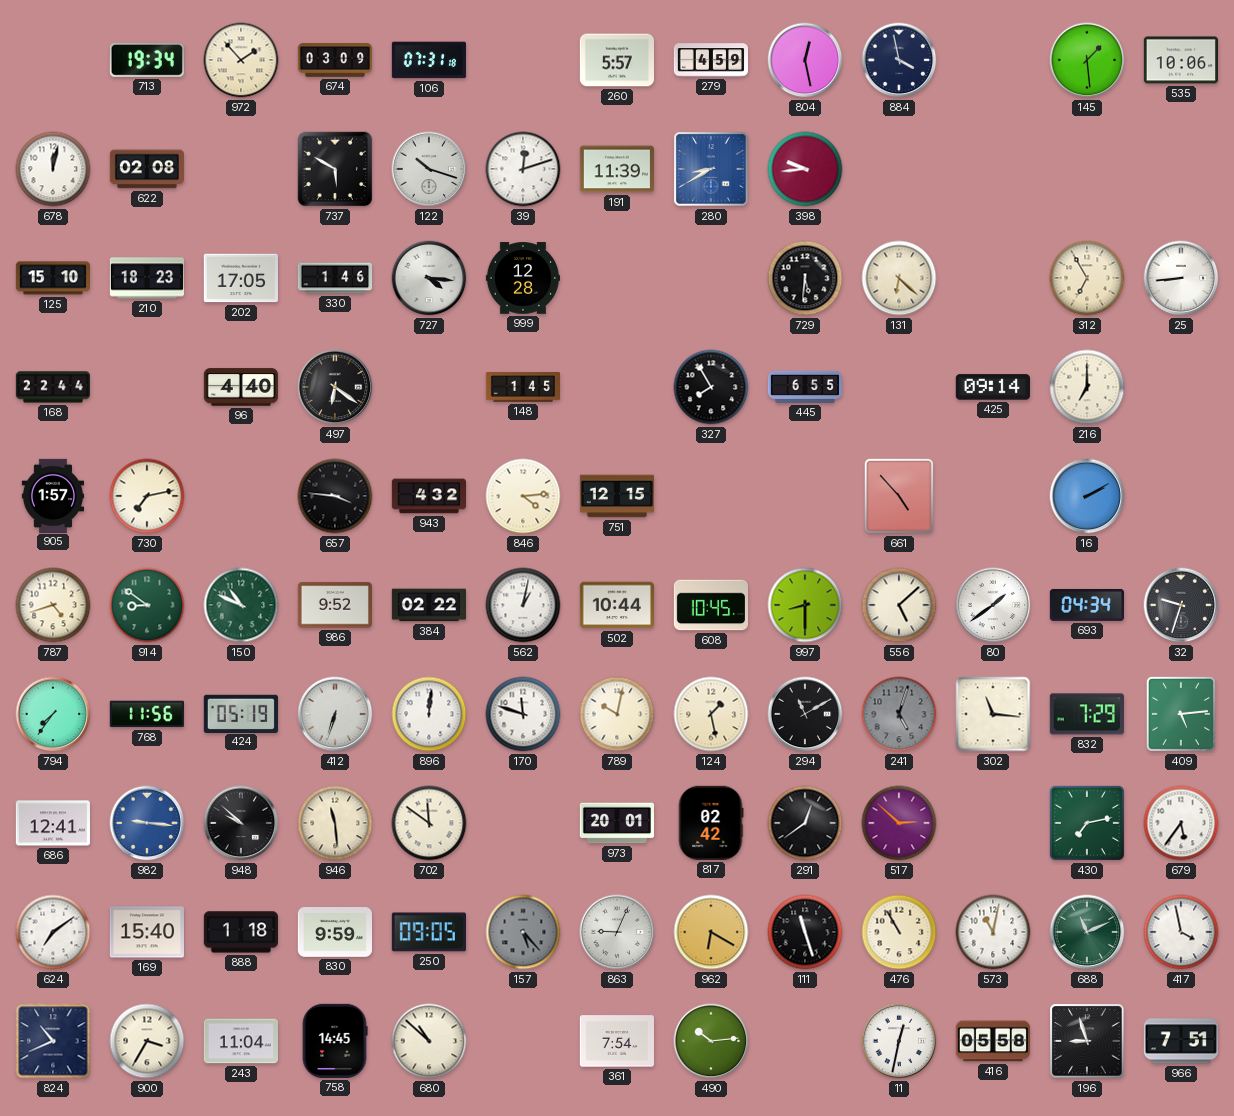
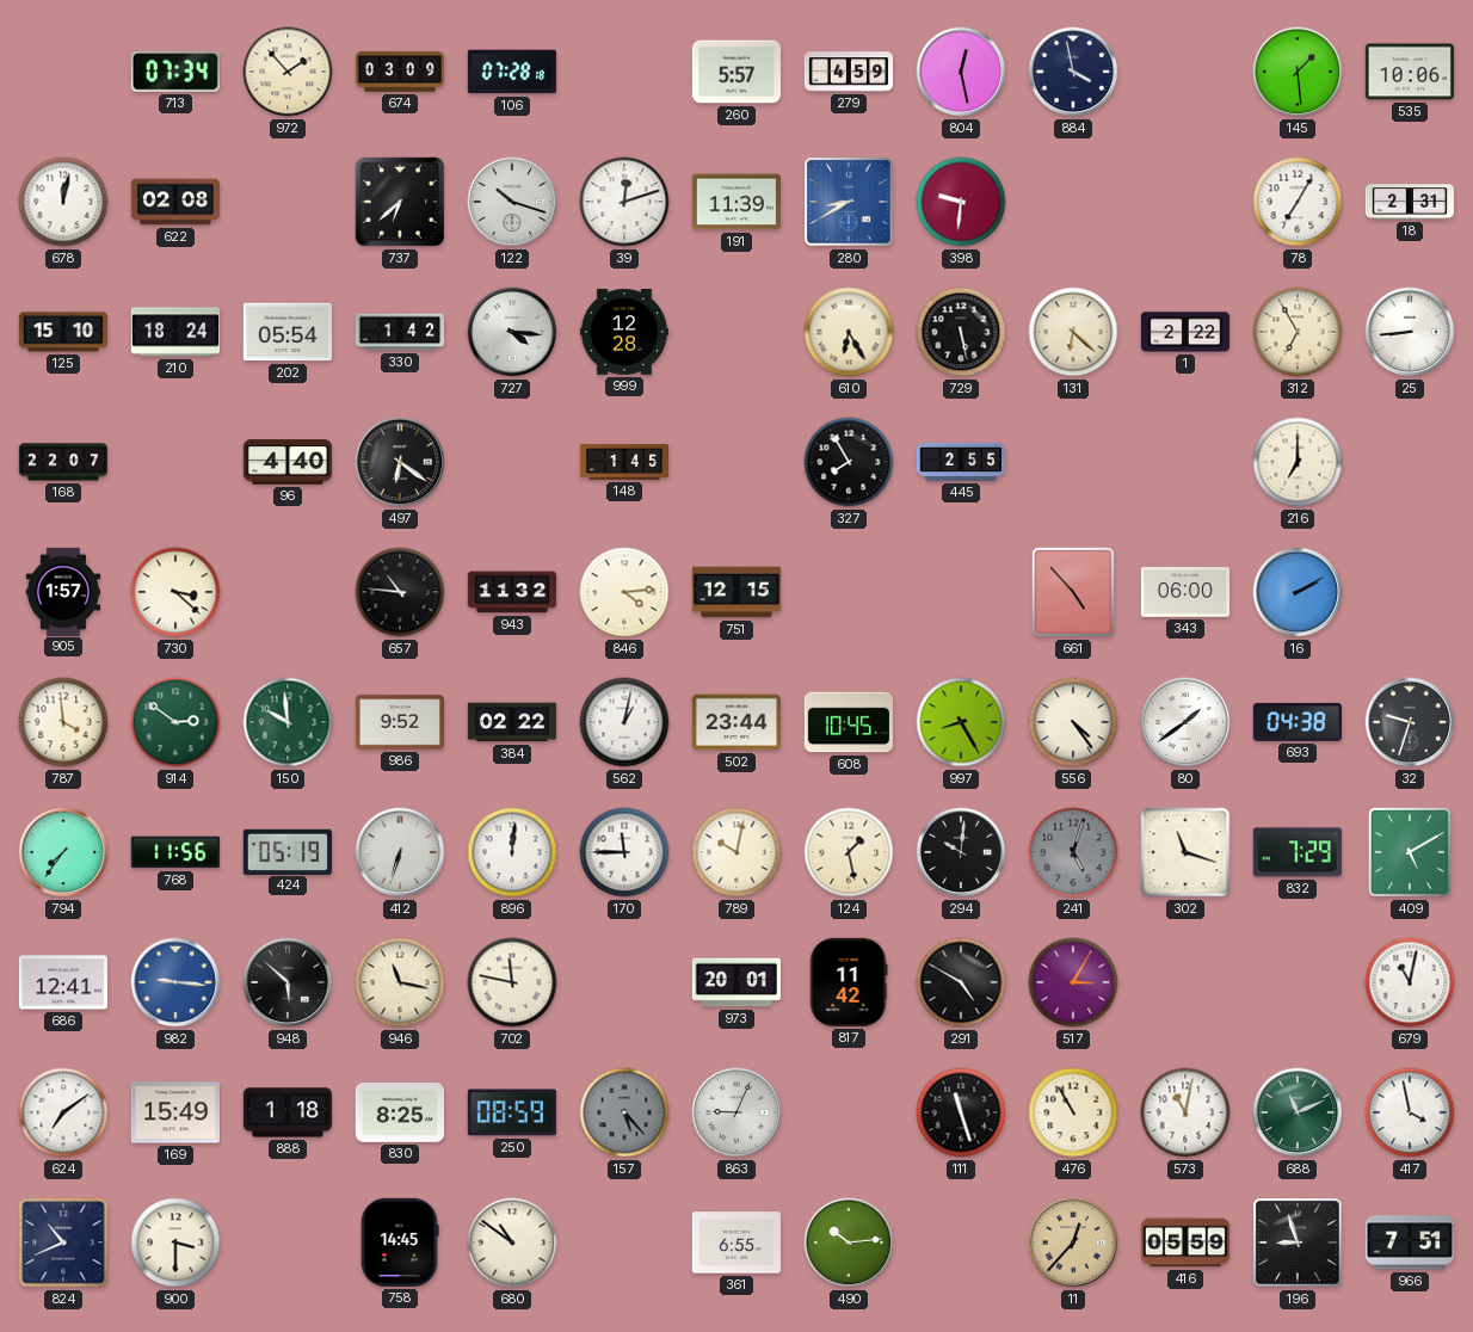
713: 19:34 -> 07:34
106: 07:31 -> 07:28
737: 5:50 -> 6:38
398: 9:44 -> 9:31
78: none -> 7:05
18: none -> 2:31
210: 18:23 -> 18:24
202: 17:05 -> 05:54
330: 1:46 -> 1:42
610: none -> 6:25
729: 5:31 -> 5:28
1: none -> 2:22
168: 22:44 -> 22:07
445: 6:55 -> 2:55
425: 09:14 -> none
730: 7:13 -> 3:22
657: 3:46 -> 10:46
943: 4:32 -> 11:32
343: none -> 06:00
787: 4:42 -> 3:59
914: 8:51 -> 2:51
150: 10:49 -> 9:59
502: 10:44 -> 23:44
997: 8:30 -> 8:25
556: 5:08 -> 4:24
693: 04:34 -> 04:38
170: 11:48 -> 11:45
294: 11:10 -> 10:01
302: 11:16 -> 11:18
409: 5:14 -> 5:10
948: 9:52 -> 5:52
946: 11:29 -> 11:17
702: 11:51 -> 11:47
817: 02:42 -> 11:42
291: 12:39 -> 4:50
517: 2:52 -> 3:05
430: 7:13 -> none
679: 5:36 -> 11:02
169: 15:40 -> 15:49
830: 9:59 -> 8:25
250: 09:05 -> 08:59
962: 6:20 -> none
900: 3:35 -> 3:30
243: 11:04 -> none
680: 10:52 -> 10:51
361: 7:54 -> 6:55
11: 12:32 -> 12:37
11 dial: white -> champagne
416: 05:58 -> 05:59
